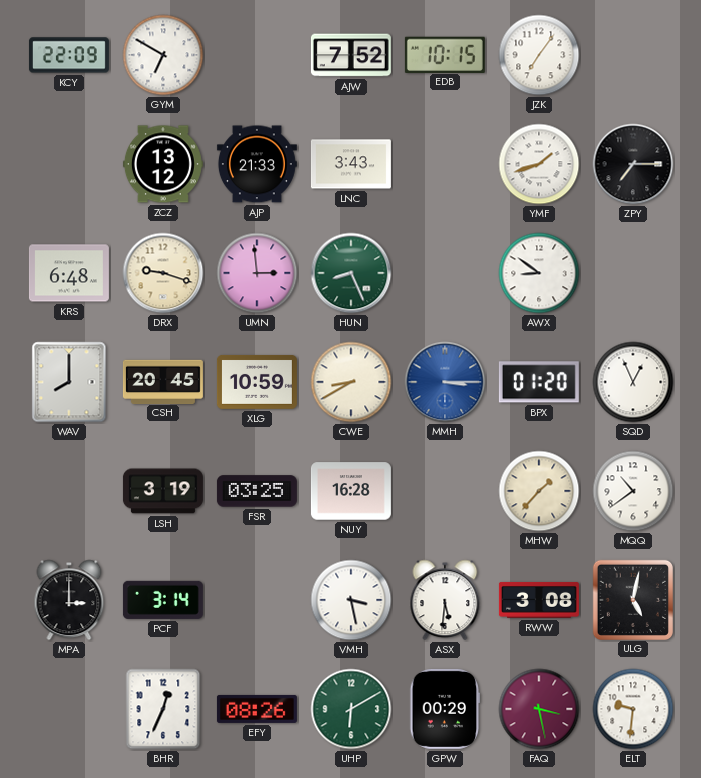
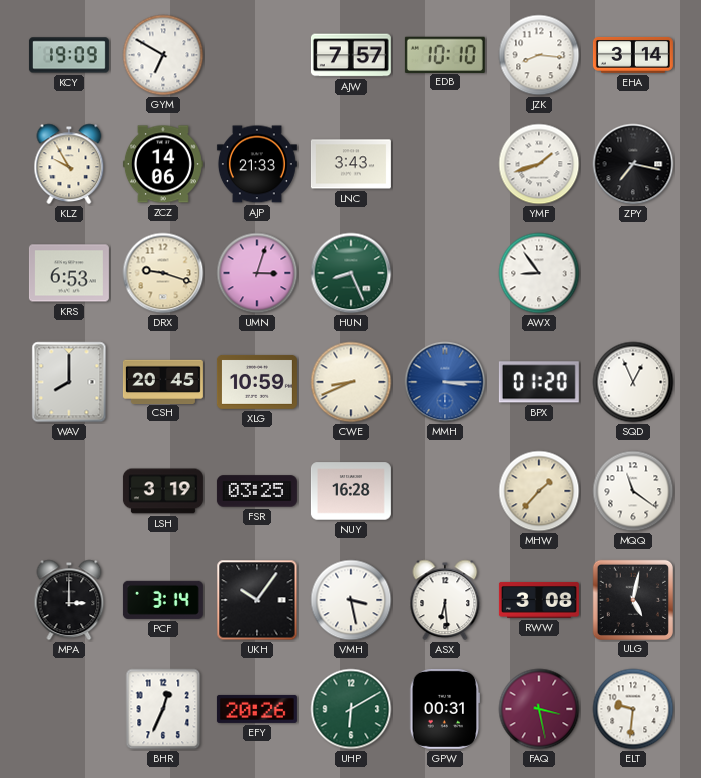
KCY: 22:09 -> 19:09
AJW: 7:52 -> 7:57
EDB: 10:15 -> 10:10
JZK: 7:06 -> 8:16
EHA: none -> 3:14
KLZ: none -> 9:55
ZCZ: 13:12 -> 14:06
ZPY: 7:15 -> 7:17
KRS: 6:48 -> 6:53
UMN: 2:59 -> 3:03
AWX: 8:51 -> 8:54
CWE: 8:40 -> 8:41
MQQ: 10:39 -> 11:21
UKH: none -> 10:06
ASX: 5:31 -> 6:29
EFY: 08:26 -> 20:26
GPW: 00:29 -> 00:31
